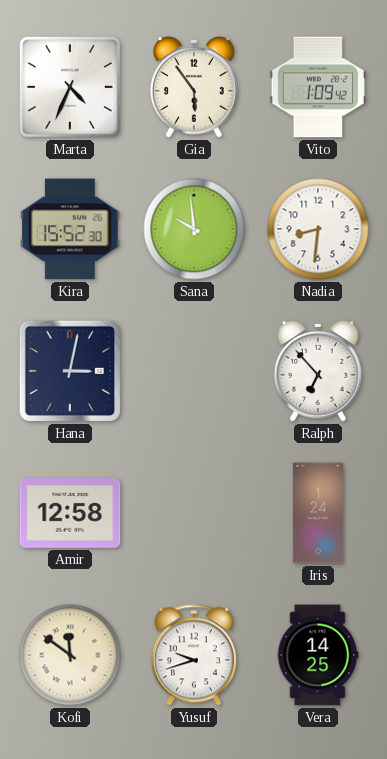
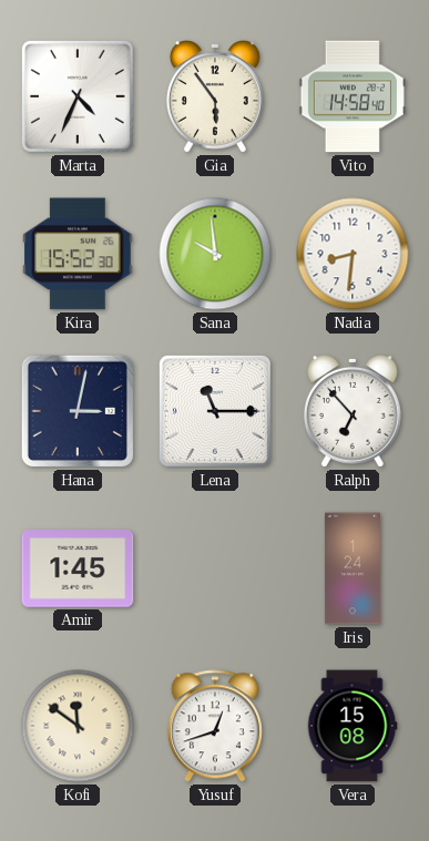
Vito: 1:09 -> 14:58
Lena: none -> 11:15
Amir: 12:58 -> 1:45
Yusuf: 9:42 -> 12:42
Vera: 14:25 -> 15:08
